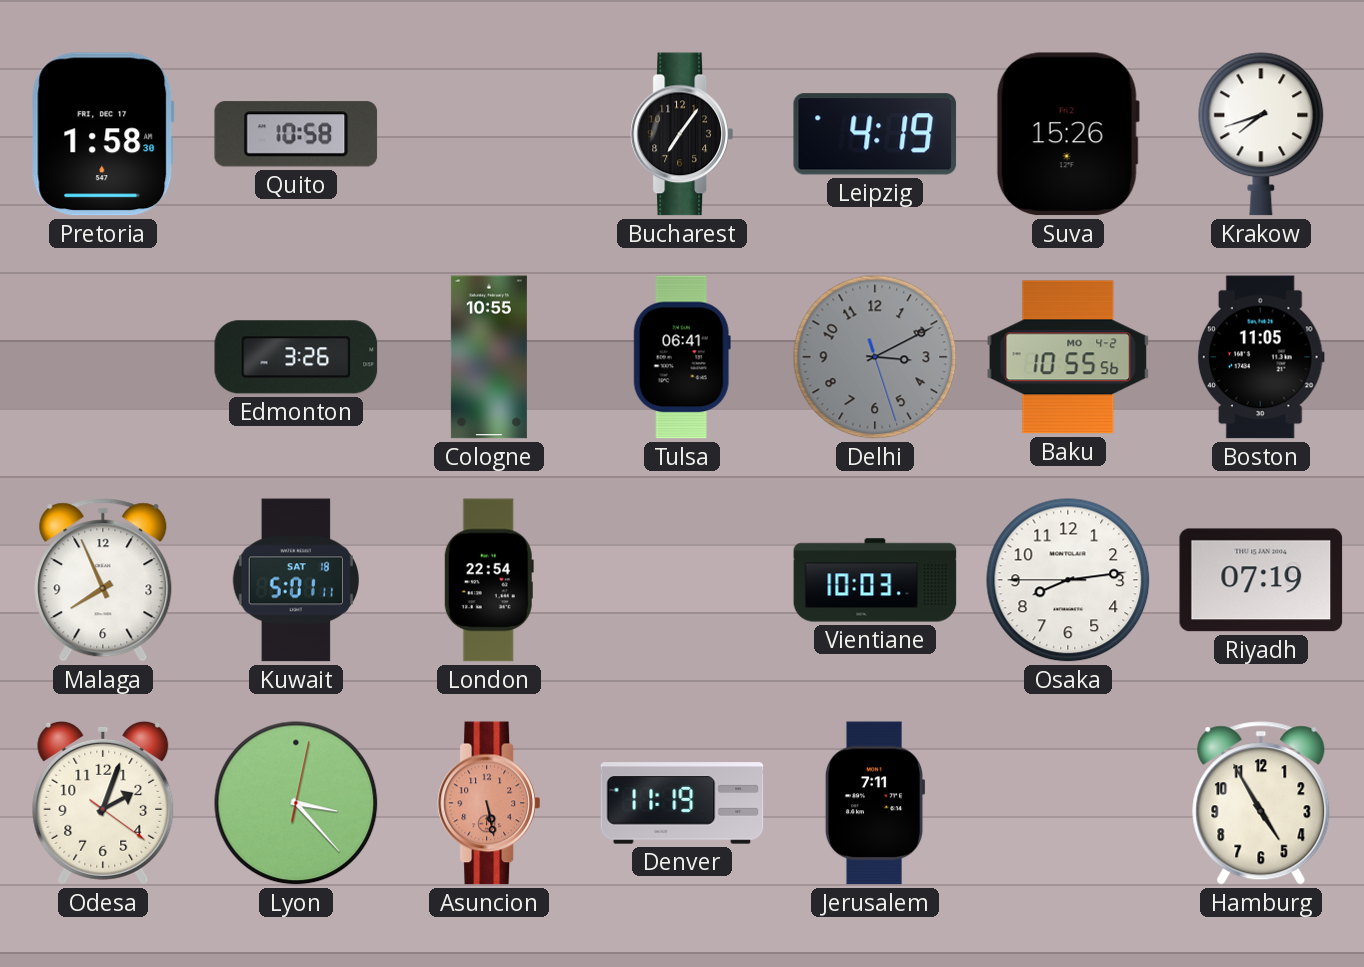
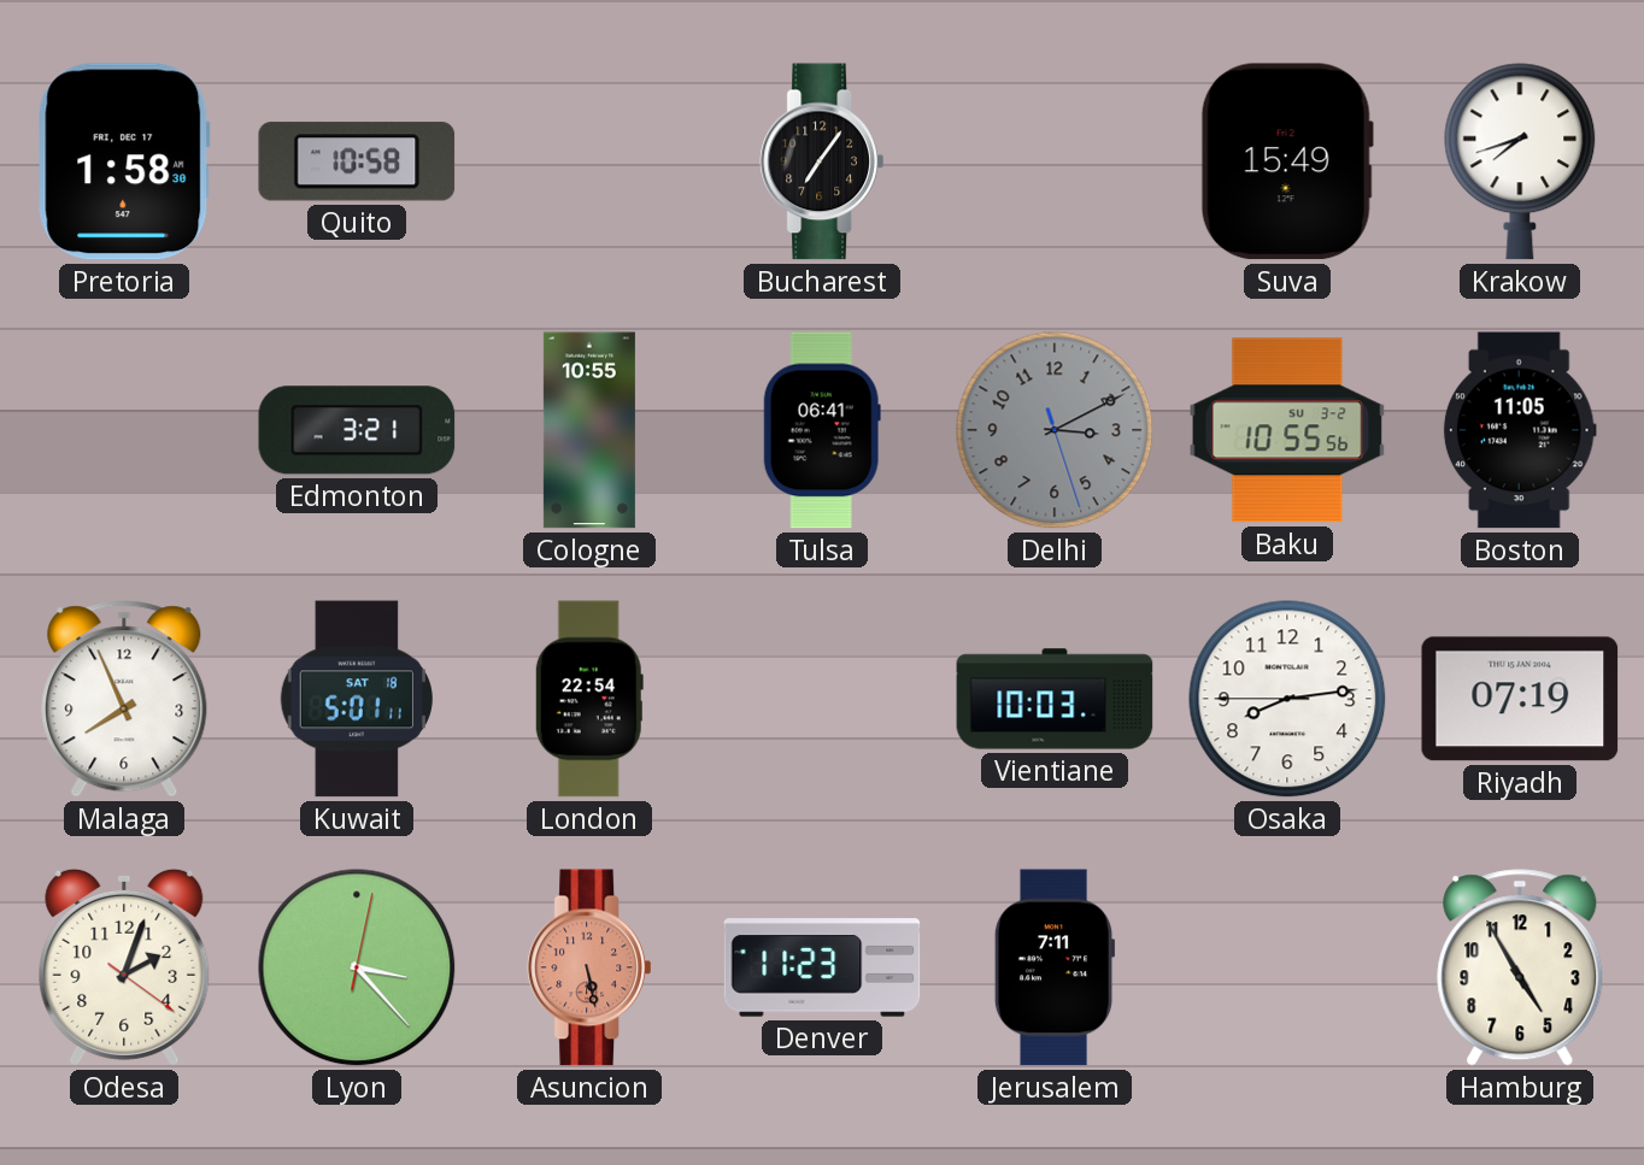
Leipzig: 4:19 -> none
Suva: 15:26 -> 15:49
Edmonton: 3:26 -> 3:21
Baku date: MO 4-2 -> SU 3-2
Denver: 11:19 -> 11:23
